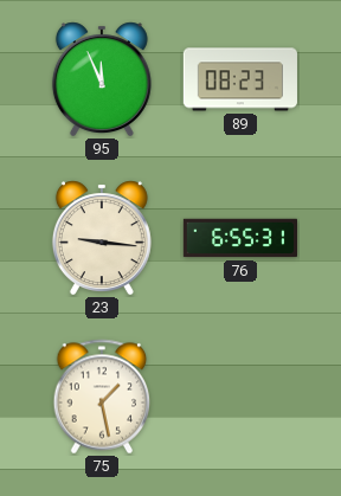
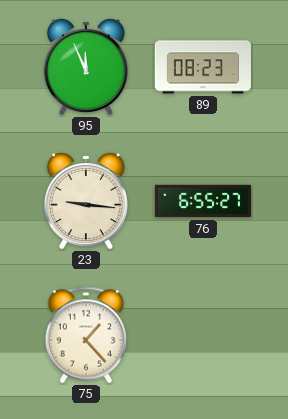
76: 6:55:31 -> 6:55:27
75: 1:28 -> 1:23
